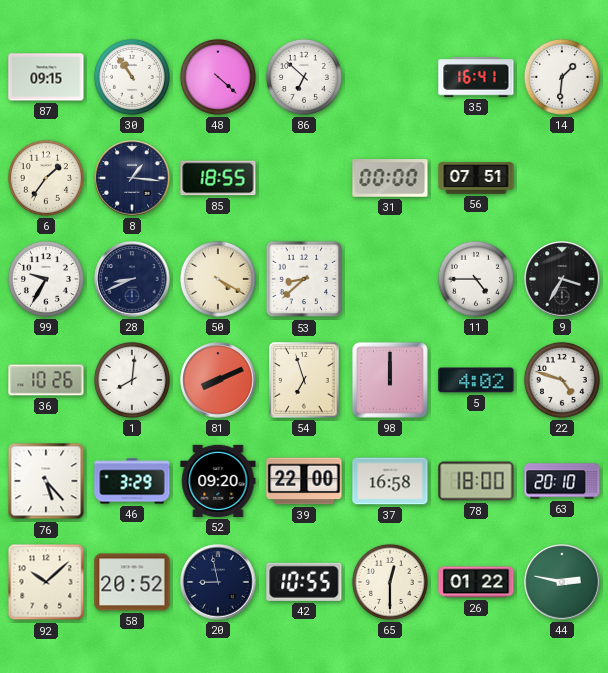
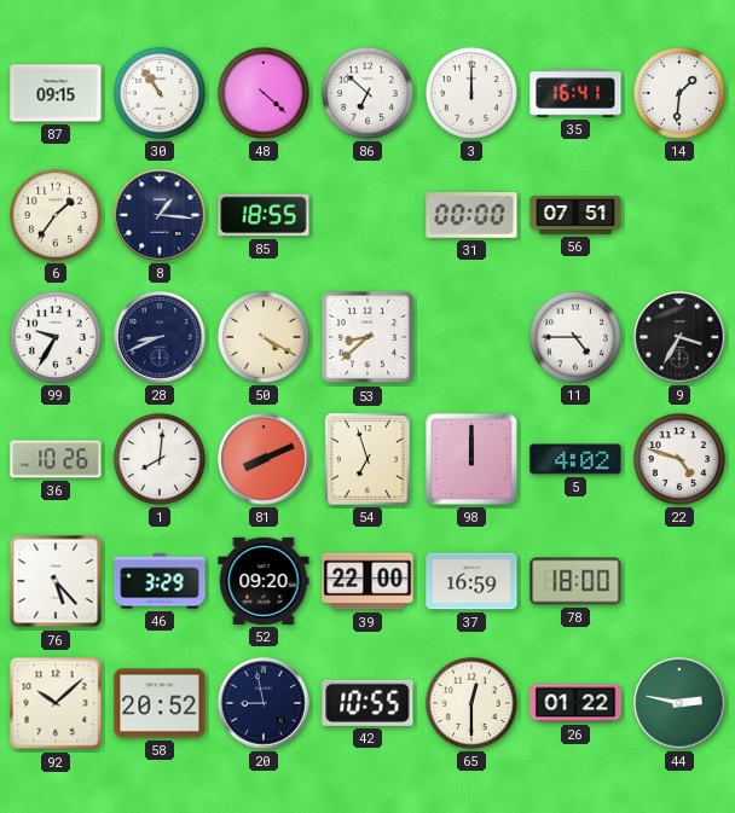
3: none -> 12:00
37: 16:58 -> 16:59
63: 20:10 -> none
